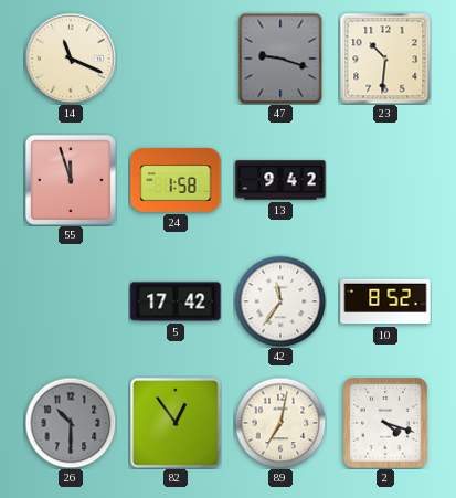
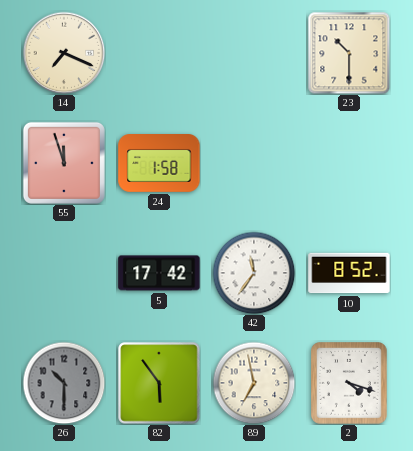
14: 11:19 -> 7:19
47: 9:18 -> none
23: 10:31 -> 10:30
13: 9:42 -> none
82: 12:54 -> 5:54
89: 7:02 -> 6:58
